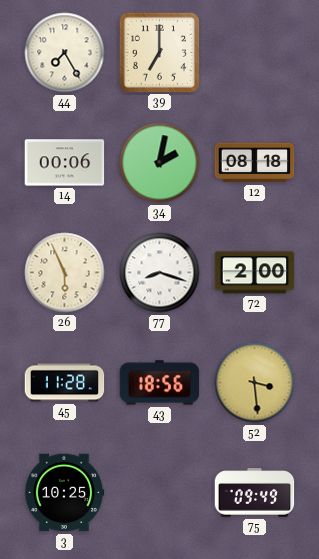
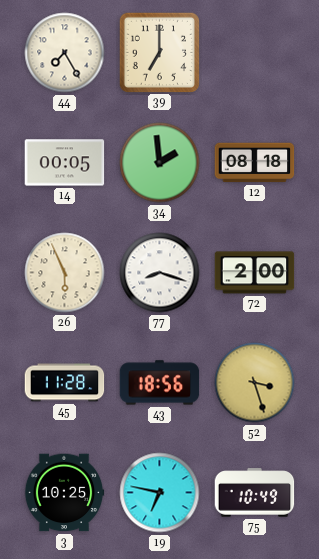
14: 00:06 -> 00:05
34: 2:02 -> 1:59
52: 3:29 -> 3:27
19: none -> 6:47
75: 09:49 -> 10:49
